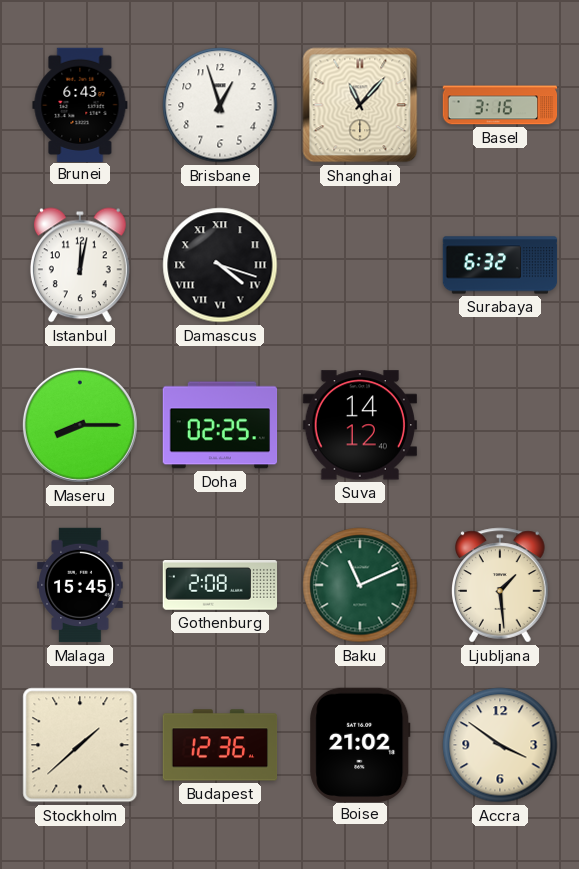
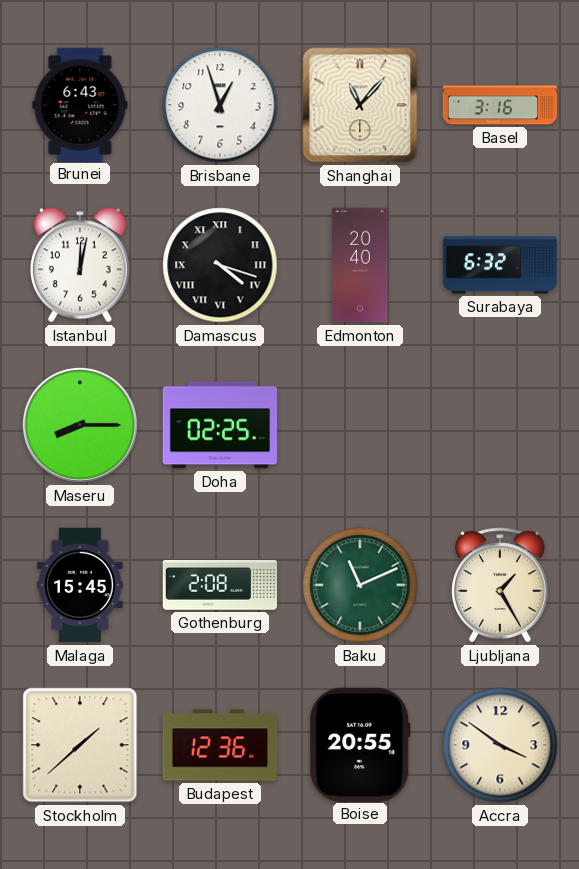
Edmonton: none -> 20:40
Suva: 14:12 -> none
Ljubljana: 1:29 -> 1:25
Boise: 21:02 -> 20:55
